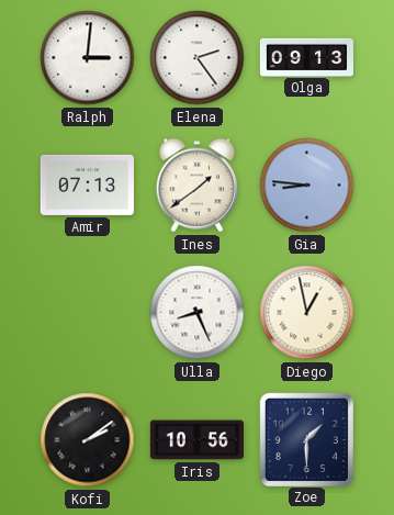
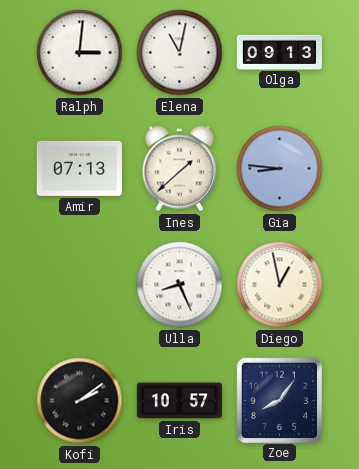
Elena: 2:24 -> 11:02
Ines: 1:39 -> 1:38
Iris: 10:56 -> 10:57
Zoe: 1:30 -> 8:06
